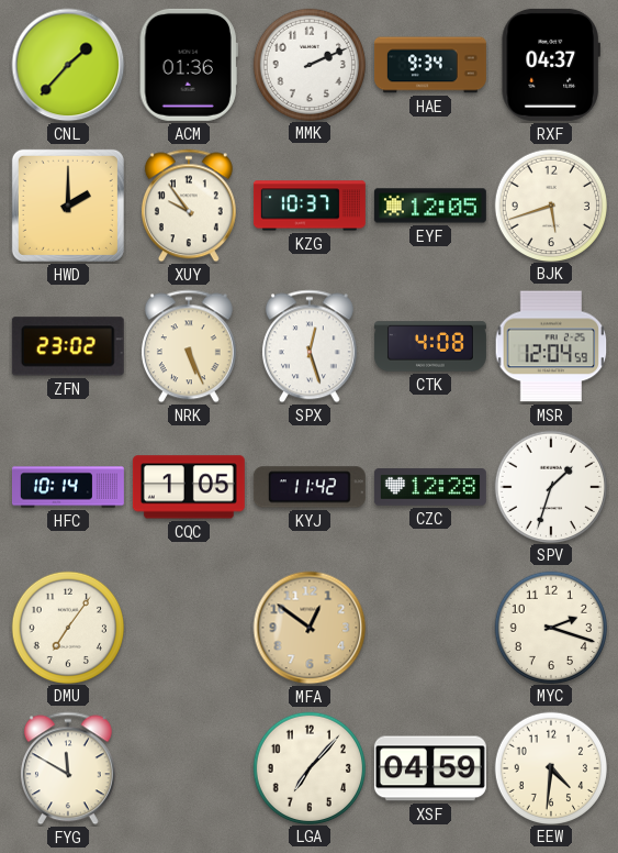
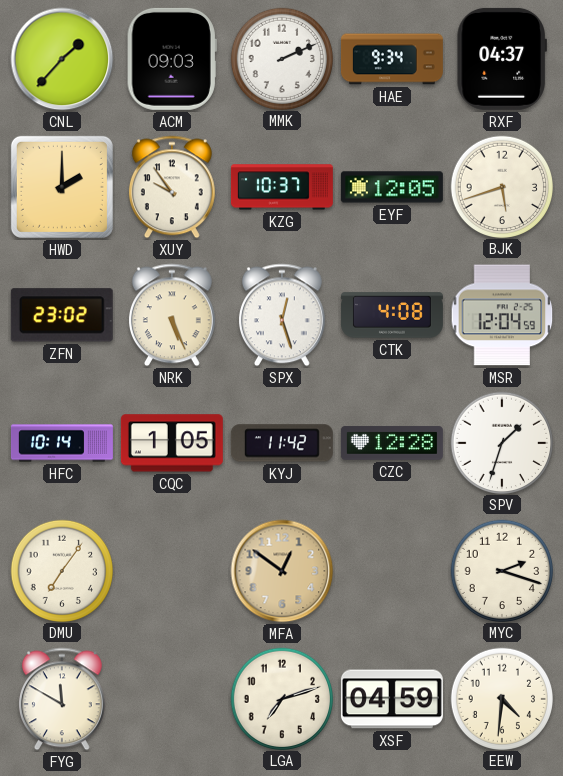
ACM: 01:36 -> 09:03
LGA: 7:07 -> 7:12
